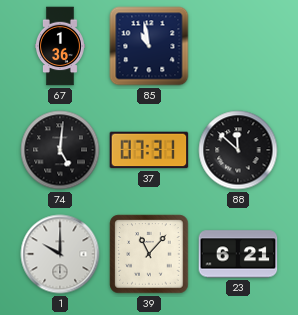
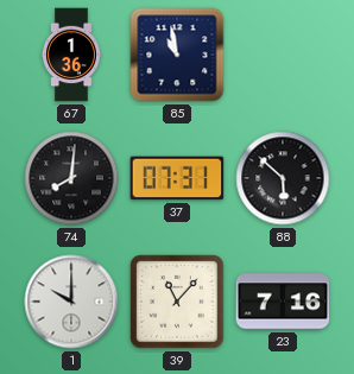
74: 5:01 -> 8:01
88: 11:52 -> 5:52
23: 6:21 -> 7:16
